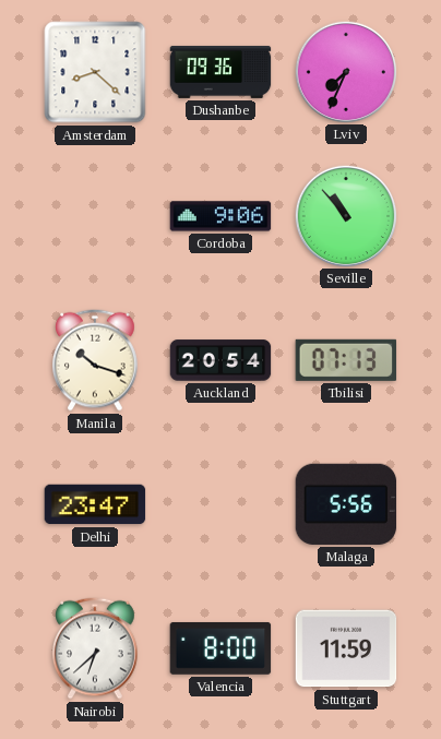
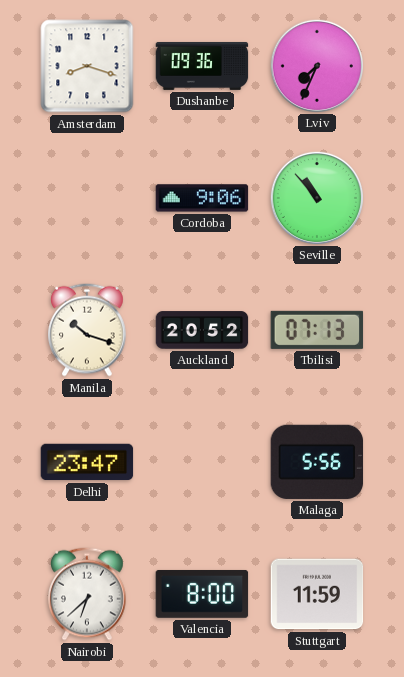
Amsterdam: 8:22 -> 8:18
Auckland: 20:54 -> 20:52
